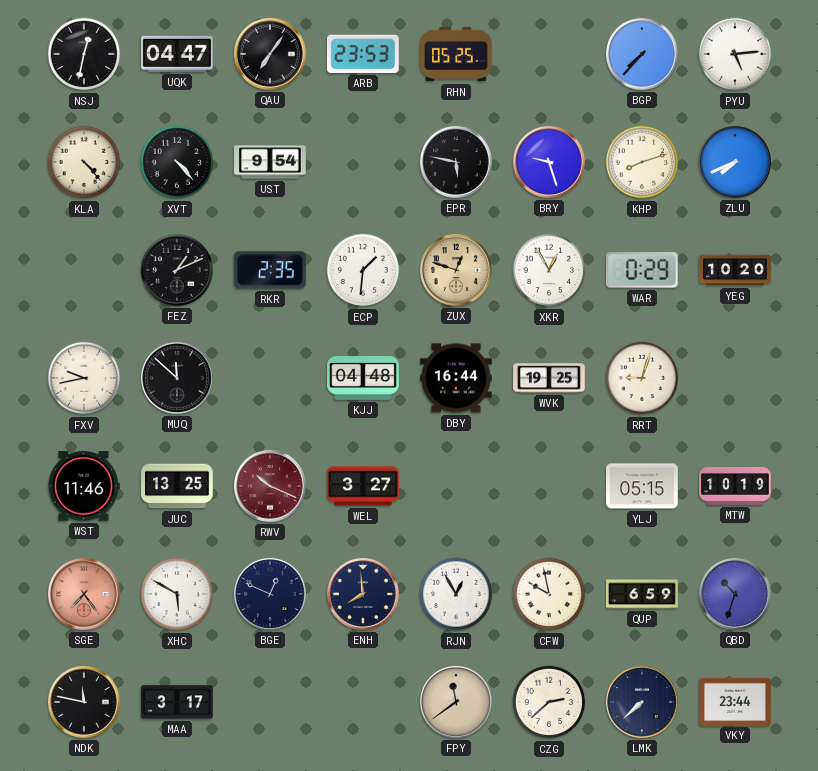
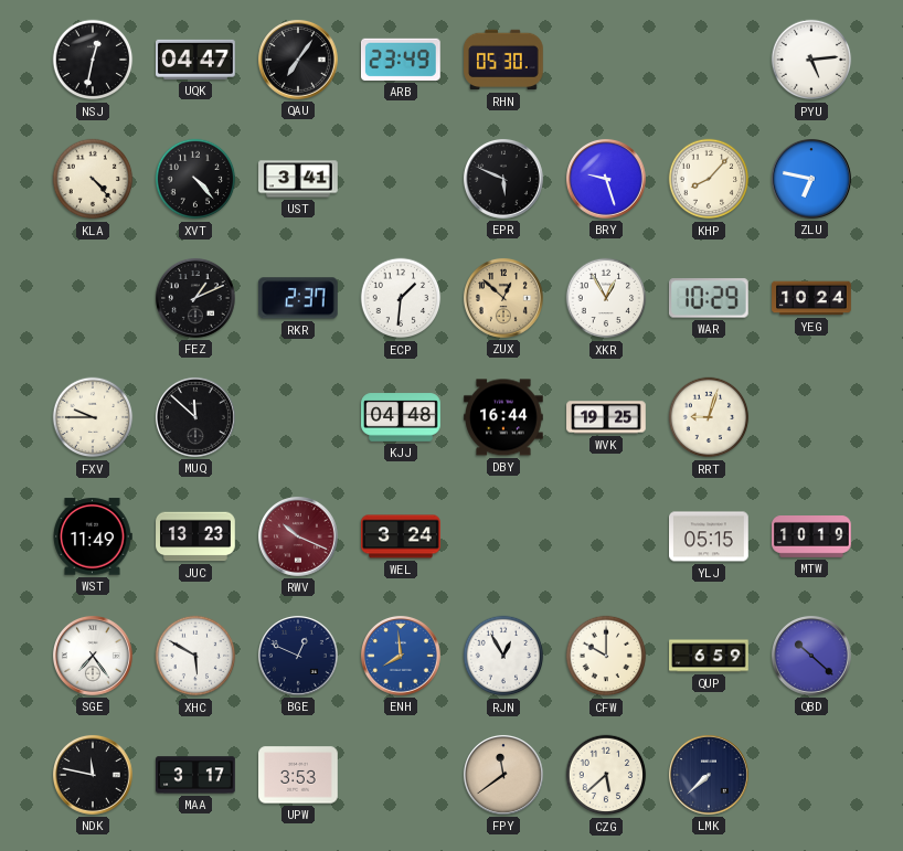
ARB: 23:53 -> 23:49
RHN: 05:25 -> 05:30
BGP: 7:37 -> none
UST: 9:54 -> 3:41
EPR: 5:47 -> 5:49
KHP: 8:12 -> 8:07
ZLU: 7:41 -> 6:47
RKR: 2:35 -> 2:37
ZUX: 12:48 -> 12:52
WAR: 0:29 -> 10:29
YEG: 10:20 -> 10:24
FXV: 9:43 -> 9:45
WST: 11:46 -> 11:49
JUC: 13:25 -> 13:23
WEL: 3:27 -> 3:24
SGE dial: salmon -> white
ENH dial: navy -> blue
CFW: 9:58 -> 10:00
QBD: 10:33 -> 10:22
UPW: none -> 3:53
CZG: 2:38 -> 5:38
VKY: 23:44 -> none
